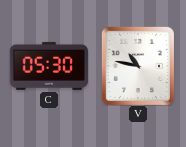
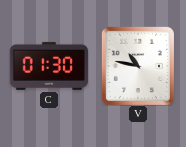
C: 05:30 -> 01:30
